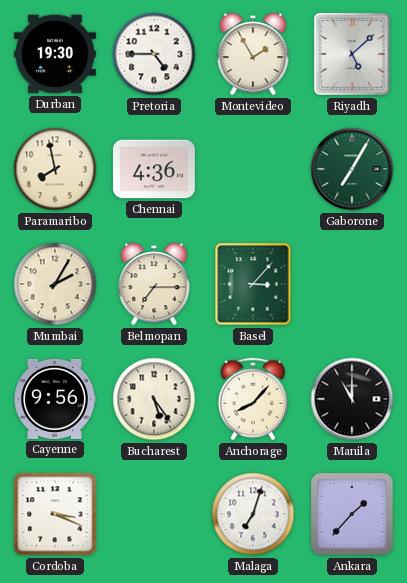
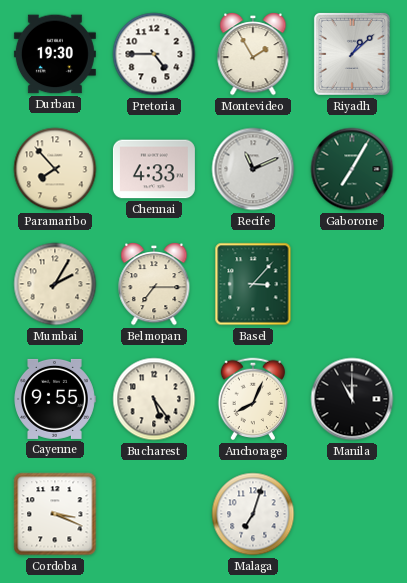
Riyadh: 5:08 -> 1:08
Paramaribo: 7:58 -> 7:53
Chennai: 4:36 -> 4:33
Recife: none -> 11:11
Cayenne: 9:56 -> 9:55
Anchorage: 8:07 -> 8:04
Ankara: 1:37 -> none
